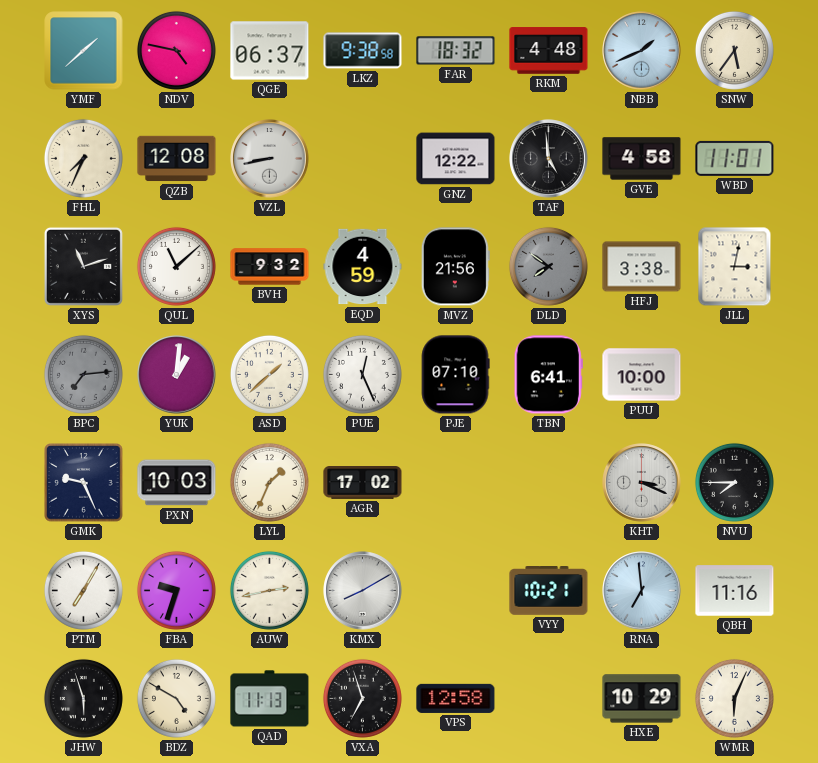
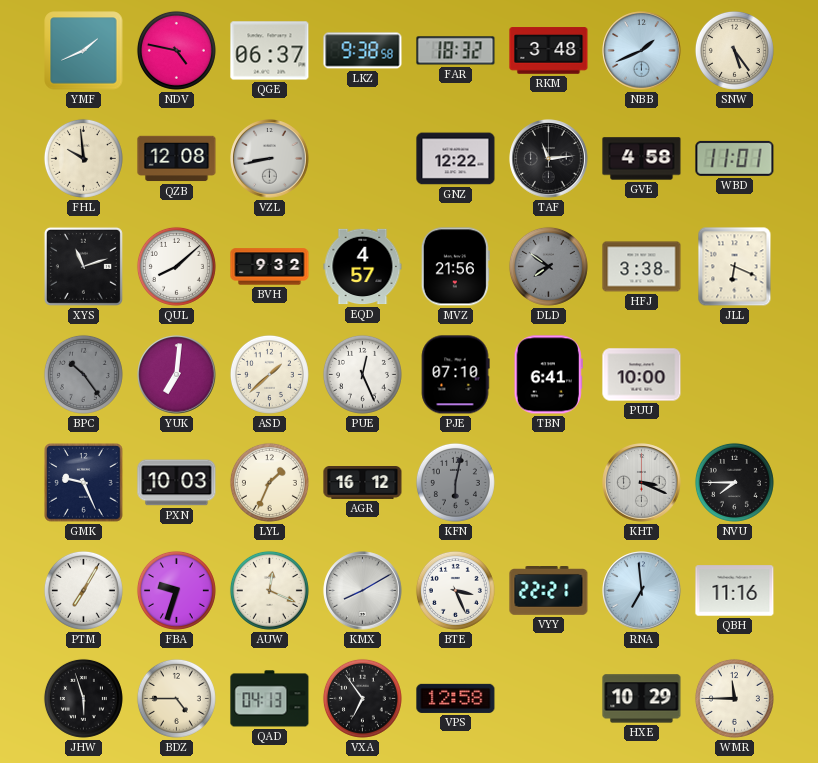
YMF: 1:38 -> 1:41
RKM: 4:48 -> 3:48
SNW: 5:36 -> 5:24
FHL: 7:34 -> 9:59
TAF: 4:59 -> 11:14
QUL: 11:08 -> 8:08
EQD: 4:59 -> 4:57
JLL: 3:02 -> 6:19
BPC: 7:14 -> 10:24
YUK: 1:01 -> 7:01
AGR: 17:02 -> 16:12
KFN: none -> 6:02
AUW: 2:43 -> 12:19
BTE: none -> 3:26
VYY: 10:21 -> 22:21
BDZ: 4:50 -> 4:45
QAD: 11:13 -> 04:13
VXA: 6:57 -> 6:54
WMR: 6:04 -> 11:45
